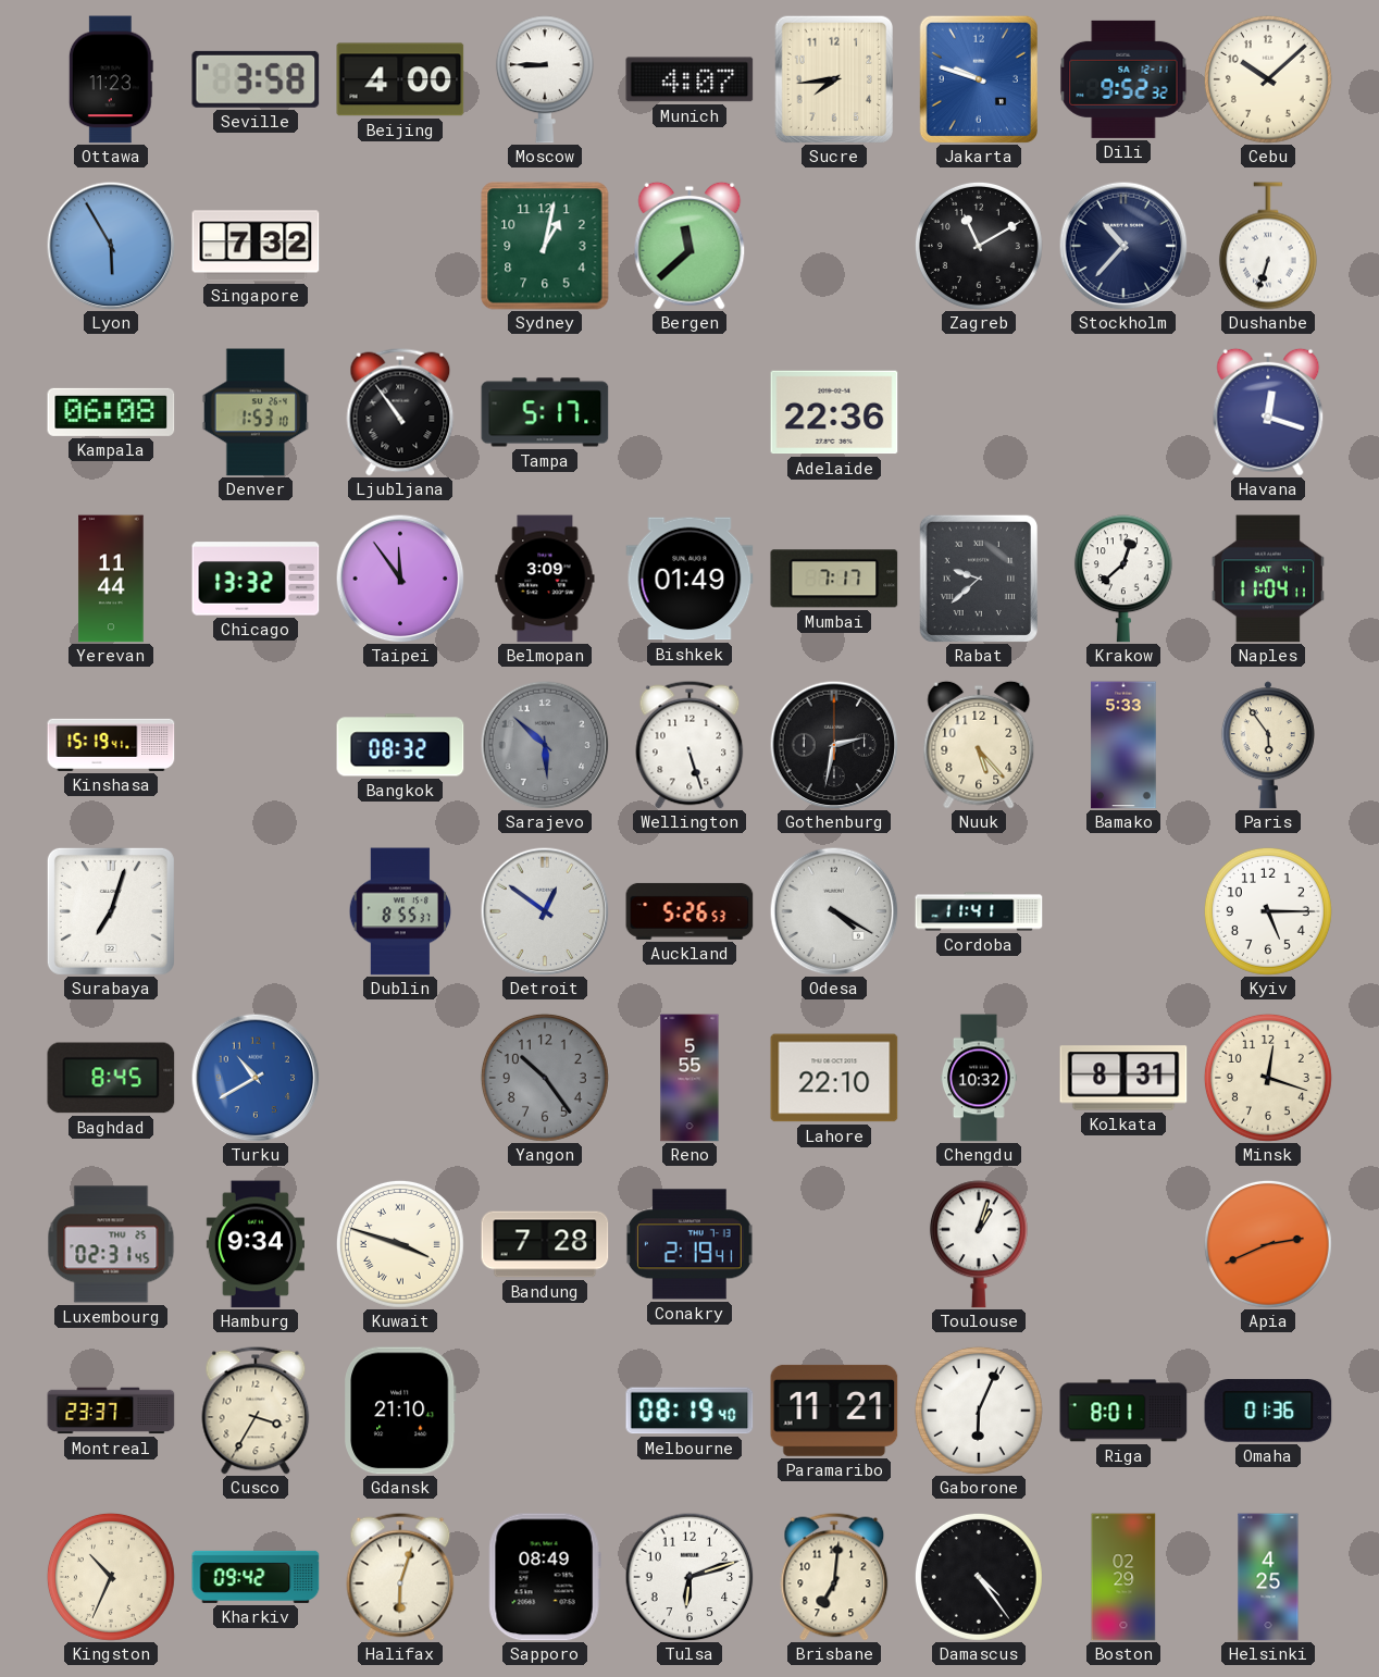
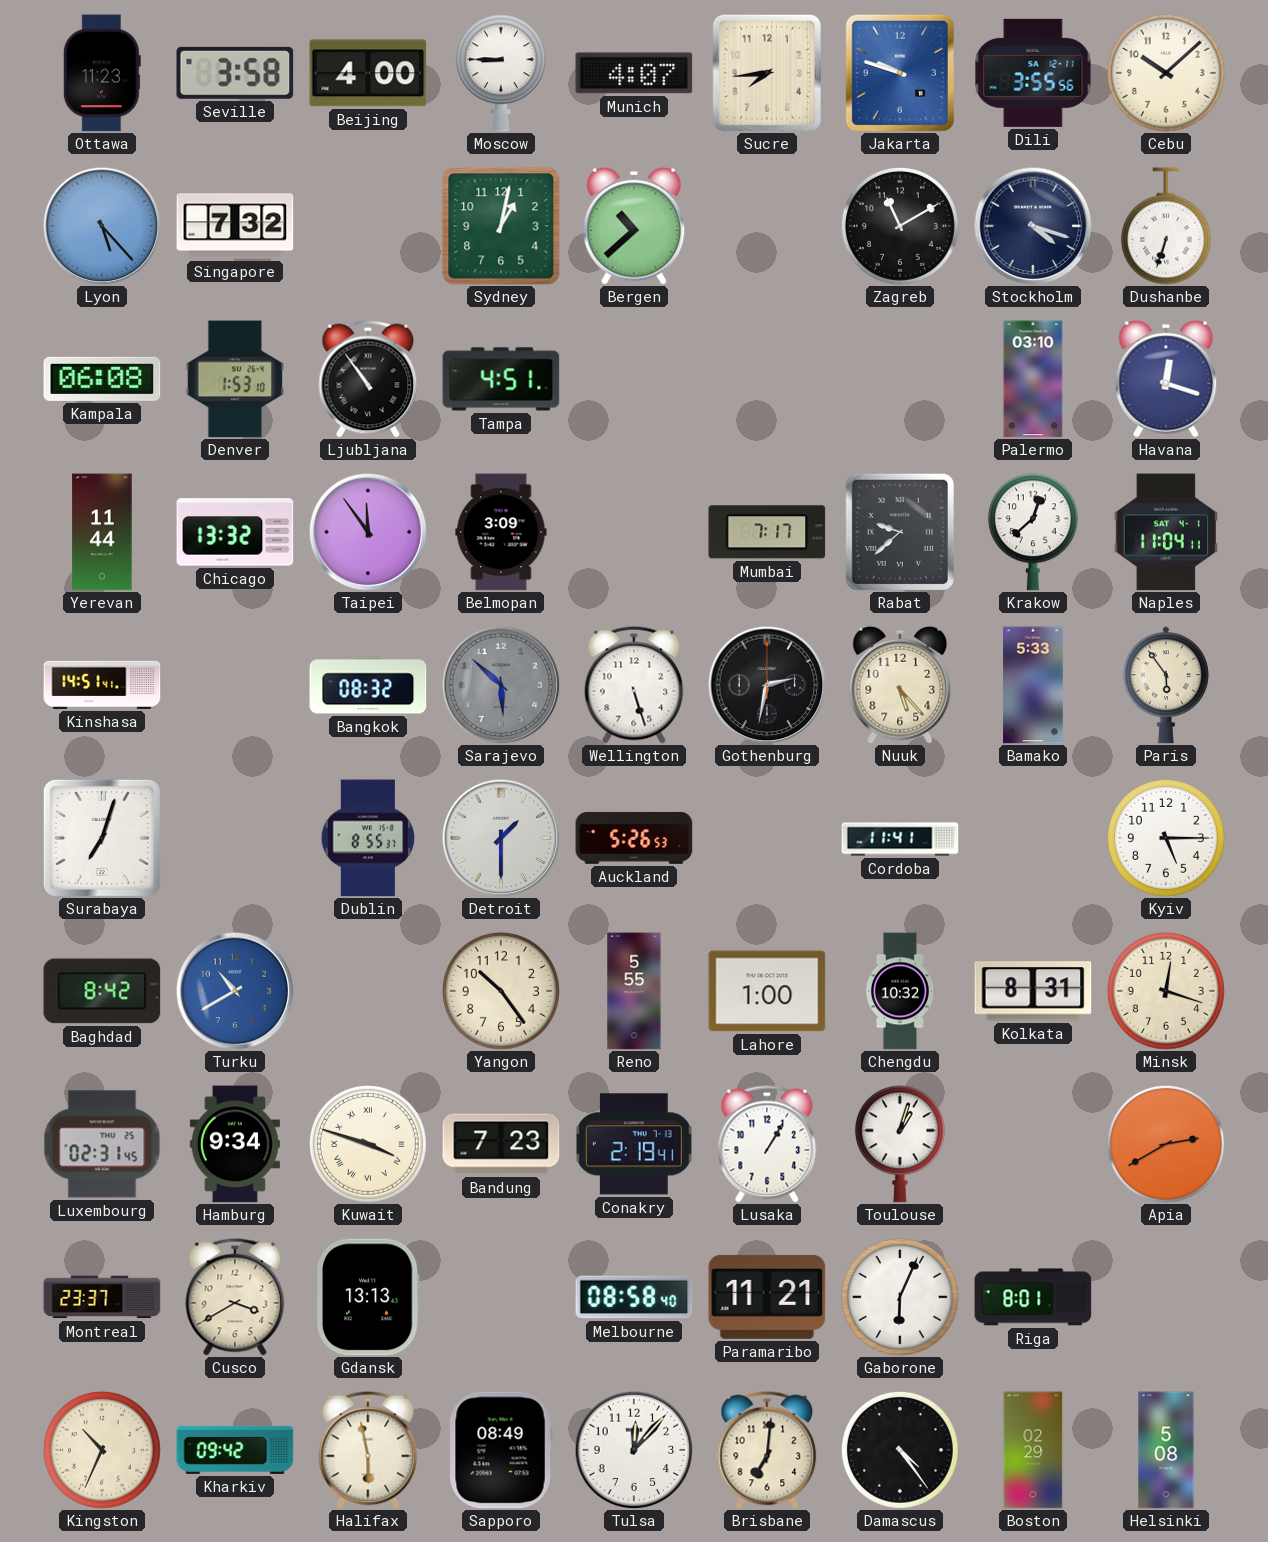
Dili: 9:52 -> 3:55
Lyon: 5:55 -> 5:23
Bergen: 11:38 -> 10:38
Stockholm: 10:37 -> 4:18
Tampa: 5:17 -> 4:51
Adelaide: 22:36 -> none
Palermo: none -> 03:10
Bishkek: 01:49 -> none
Kinshasa: 15:19 -> 14:51
Detroit: 12:51 -> 1:30
Odesa: 4:20 -> none
Baghdad: 8:45 -> 8:42
Yangon dial: grey -> cream
Lahore: 22:10 -> 1:00
Bandung: 7:28 -> 7:23
Lusaka: none -> 1:05
Apia: 2:41 -> 2:40
Cusco: 3:35 -> 3:40
Gdansk: 21:10 -> 13:13
Melbourne: 08:19 -> 08:58
Omaha: 01:36 -> none
Halifax: 6:03 -> 5:58
Tulsa: 6:12 -> 12:07
Helsinki: 4:25 -> 5:08
